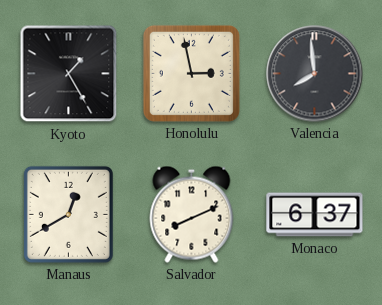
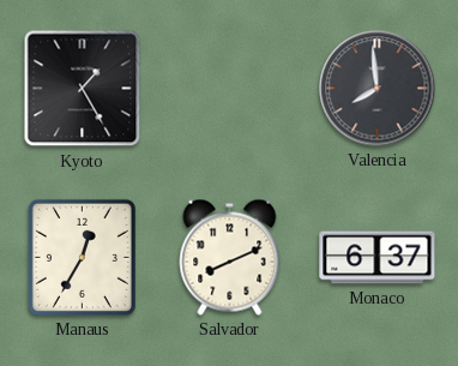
Honolulu: 2:58 -> none
Manaus: 12:40 -> 12:35
